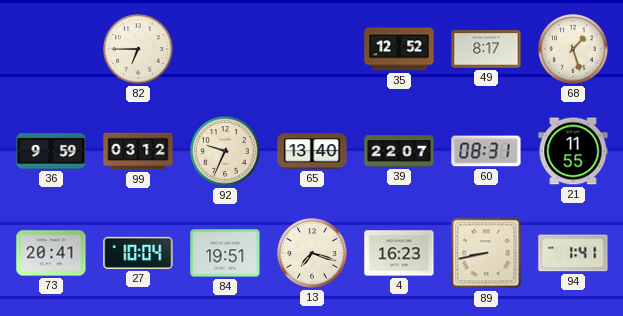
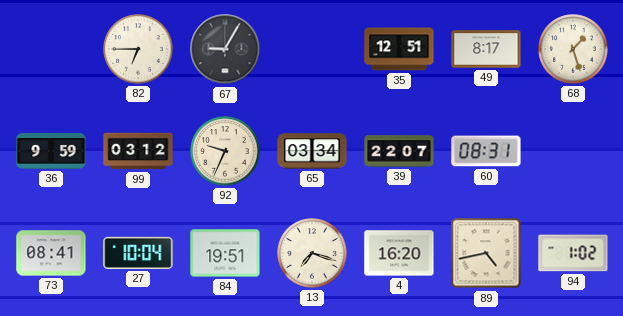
67: none -> 9:05
35: 12:52 -> 12:51
65: 13:40 -> 03:34
21: 11:55 -> none
73: 20:41 -> 08:41
4: 16:23 -> 16:20
89: 8:43 -> 4:43
94: 1:41 -> 1:02
